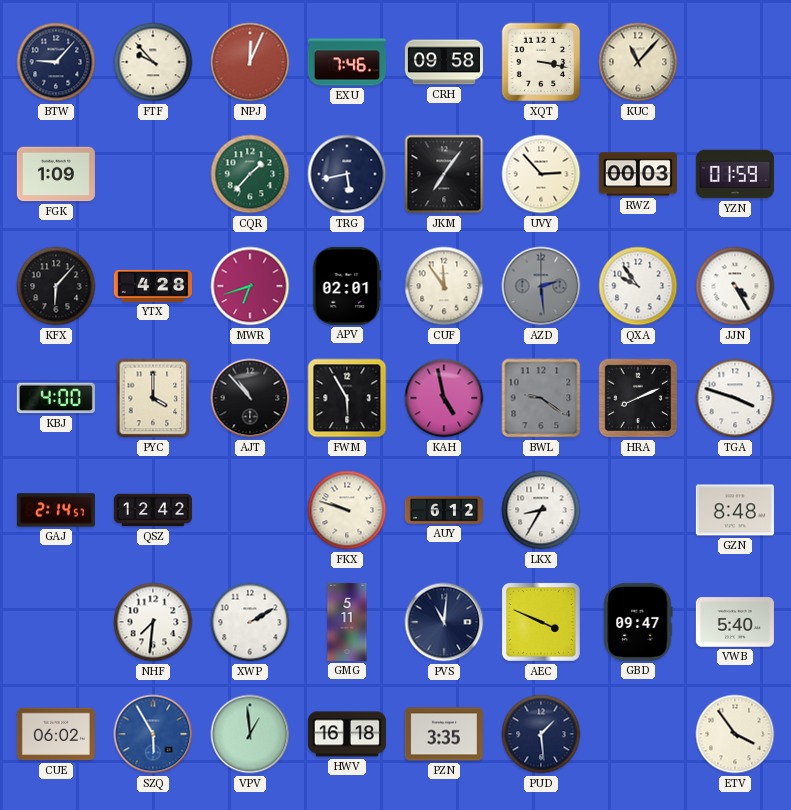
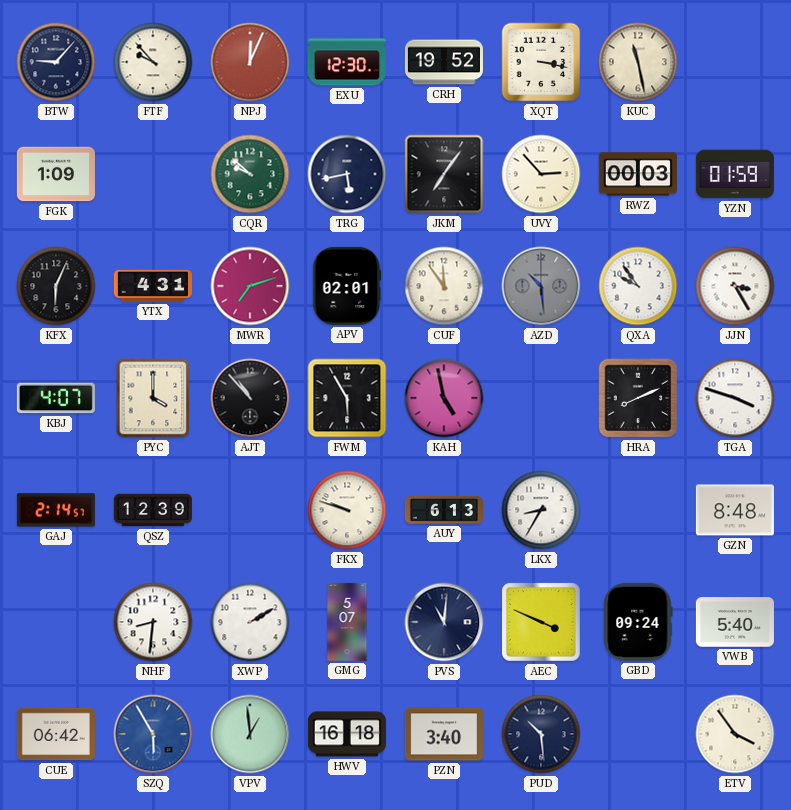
EXU: 7:46 -> 12:30
CRH: 09:58 -> 19:52
KUC: 11:07 -> 11:28
CQR: 1:37 -> 9:52
KFX: 6:07 -> 6:04
YTX: 4:28 -> 4:31
MWR: 6:42 -> 7:12
AZD: 2:29 -> 10:29
JJN: 4:25 -> 3:25
KBJ: 4:00 -> 4:07
BWL: 9:21 -> none
QSZ: 12:42 -> 12:39
AUY: 6:12 -> 6:13
NHF: 7:31 -> 8:31
GMG: 5:11 -> 5:07
GBD: 09:47 -> 09:24
CUE: 06:02 -> 06:42
PZN: 3:35 -> 3:40
PUD: 1:29 -> 10:29
